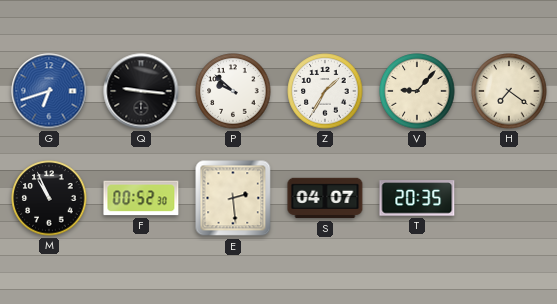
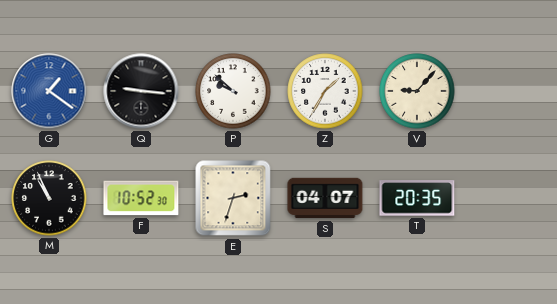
G: 6:42 -> 1:21
H: 7:21 -> none
F: 00:52 -> 10:52
E: 2:29 -> 2:33
